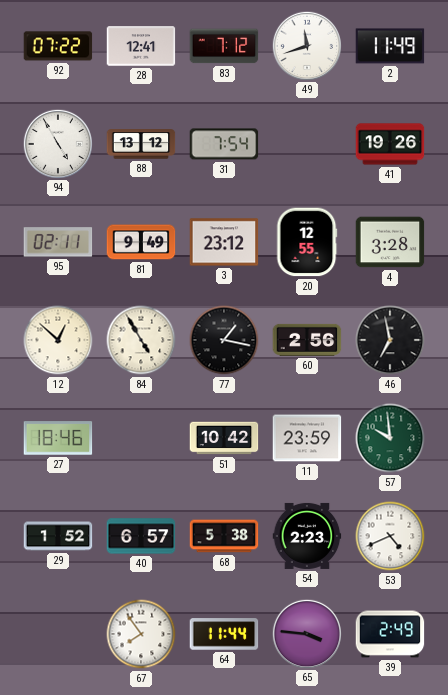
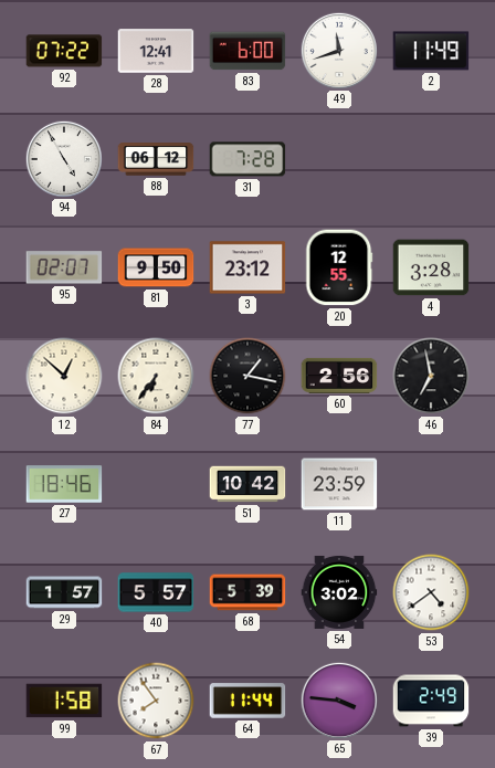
83: 7:12 -> 6:00
88: 13:12 -> 06:12
31: 7:54 -> 7:28
41: 19:26 -> none
95: 02:11 -> 02:07
81: 9:49 -> 9:50
84: 4:55 -> 6:36
57: 9:59 -> none
29: 1:52 -> 1:57
40: 6:57 -> 5:57
68: 5:38 -> 5:39
54: 2:23 -> 3:02
53: 4:41 -> 4:39
99: none -> 1:58
